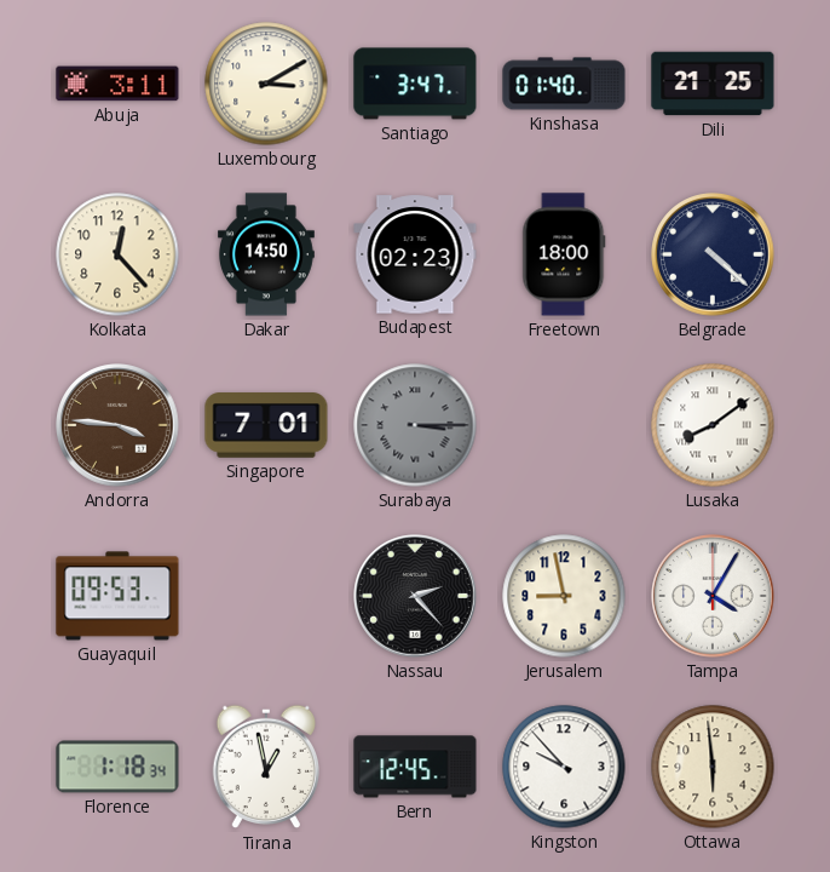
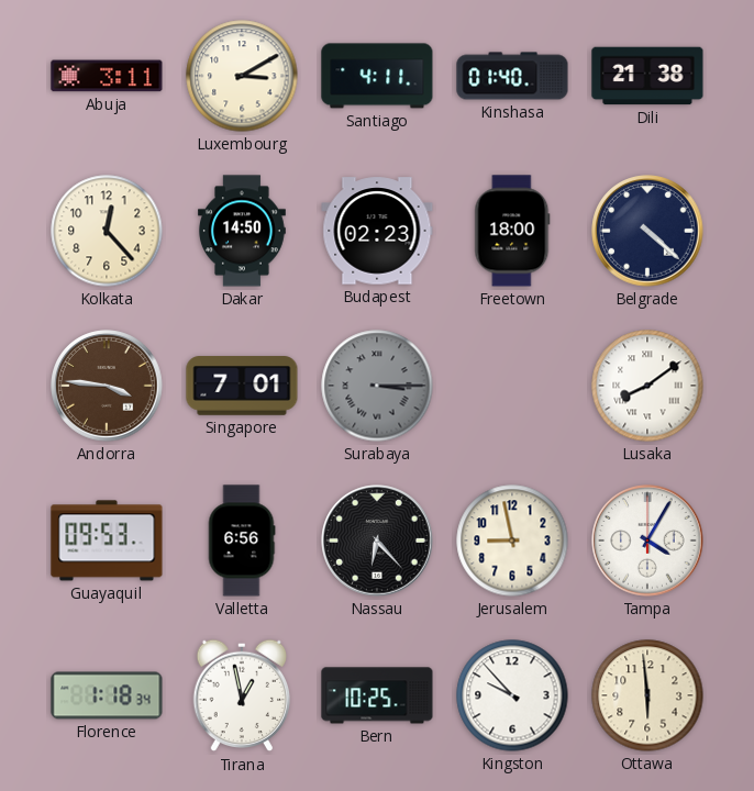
Santiago: 3:47 -> 4:11
Dili: 21:25 -> 21:38
Valletta: none -> 6:56
Nassau: 2:23 -> 6:23
Bern: 12:45 -> 10:25
